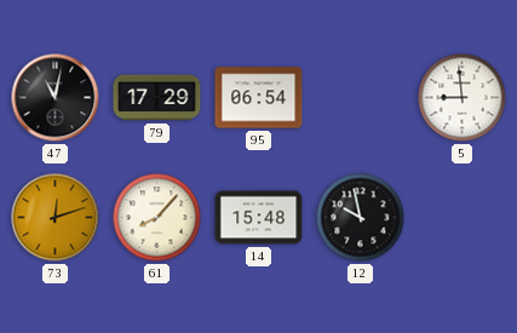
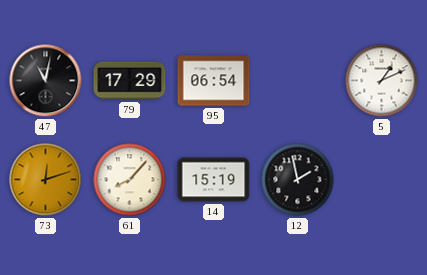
5: 8:59 -> 1:11
14: 15:48 -> 15:19
12: 9:58 -> 1:58
